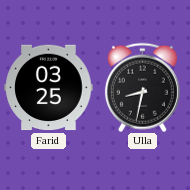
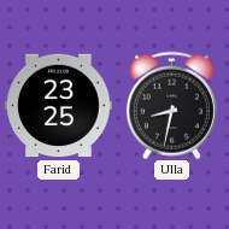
Farid: 03:25 -> 23:25
